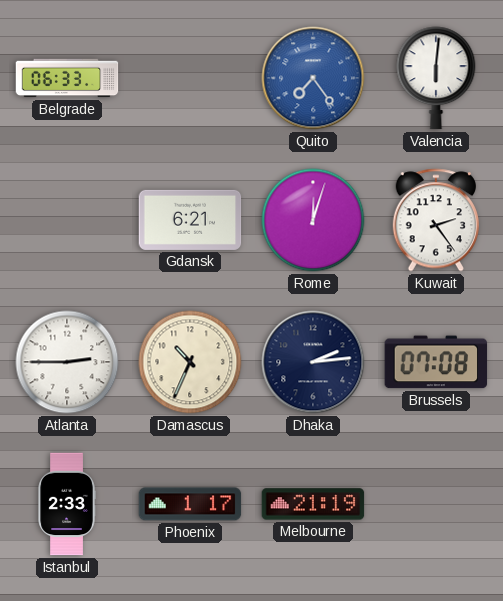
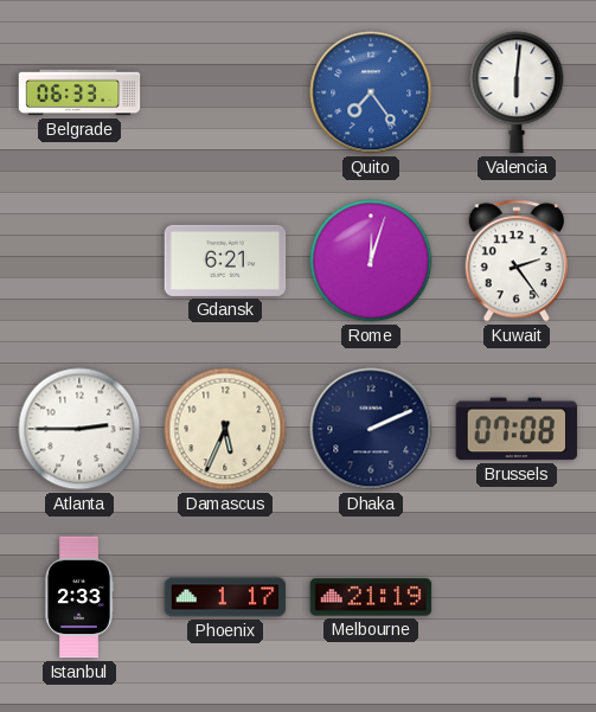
Damascus: 10:34 -> 5:34
Dhaka: 2:14 -> 2:11
